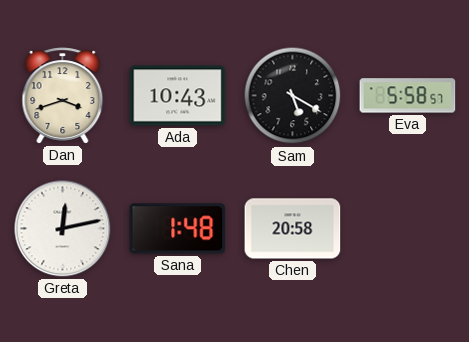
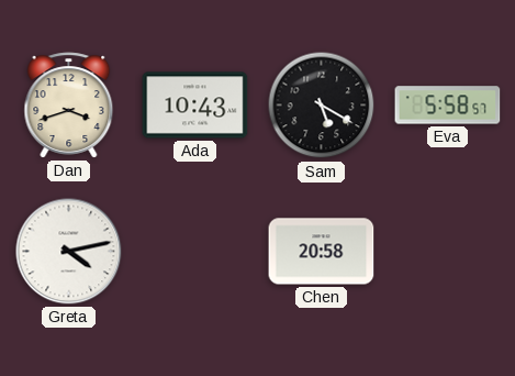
Greta: 12:13 -> 4:13
Sana: 1:48 -> none
